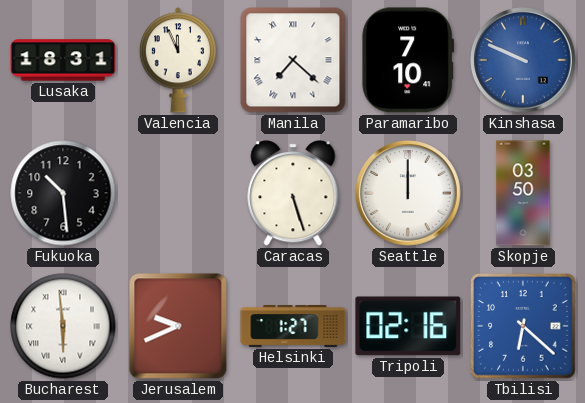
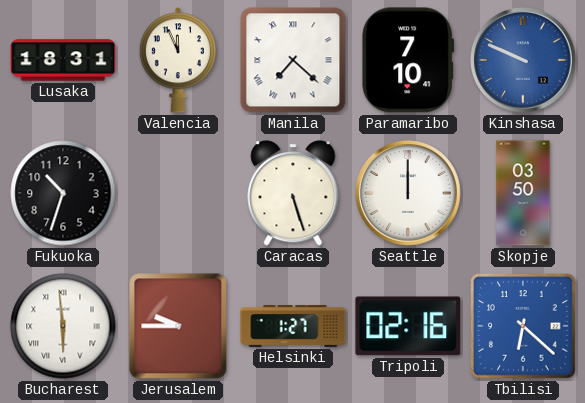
Fukuoka: 10:29 -> 10:33
Jerusalem: 9:41 -> 9:45
